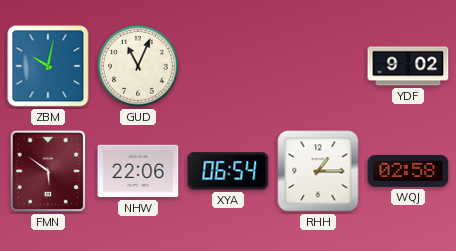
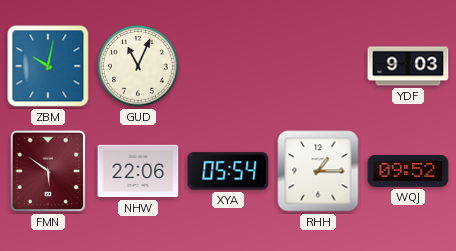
YDF: 9:02 -> 9:03
XYA: 06:54 -> 05:54
WQJ: 02:58 -> 09:52
